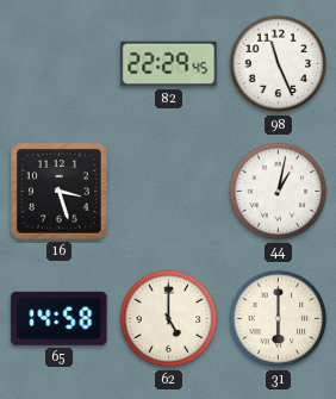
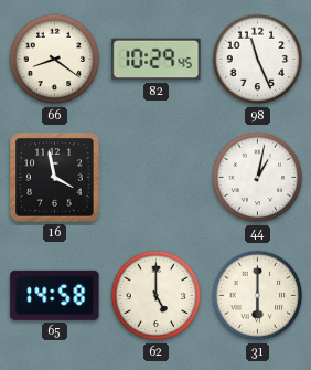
66: none -> 8:21
82: 22:29 -> 10:29
16: 3:27 -> 3:58
